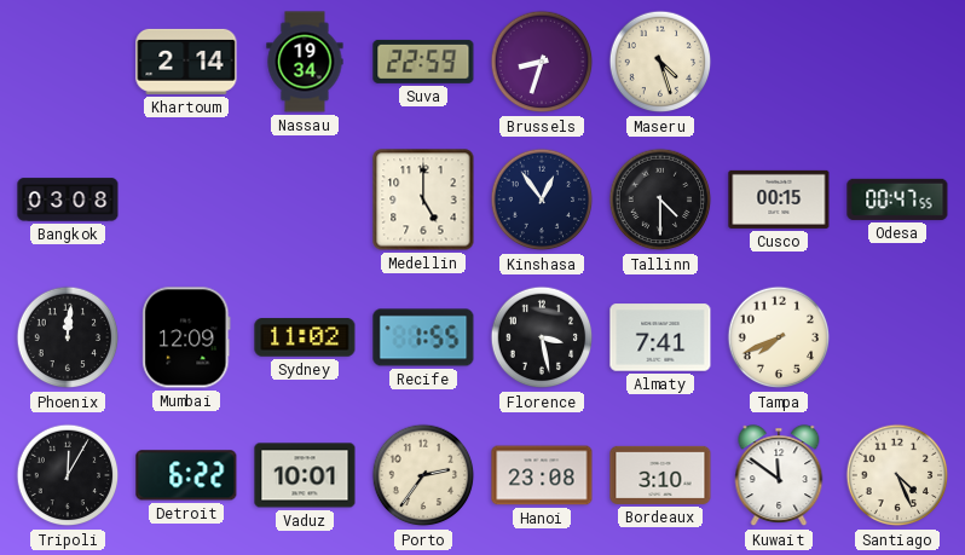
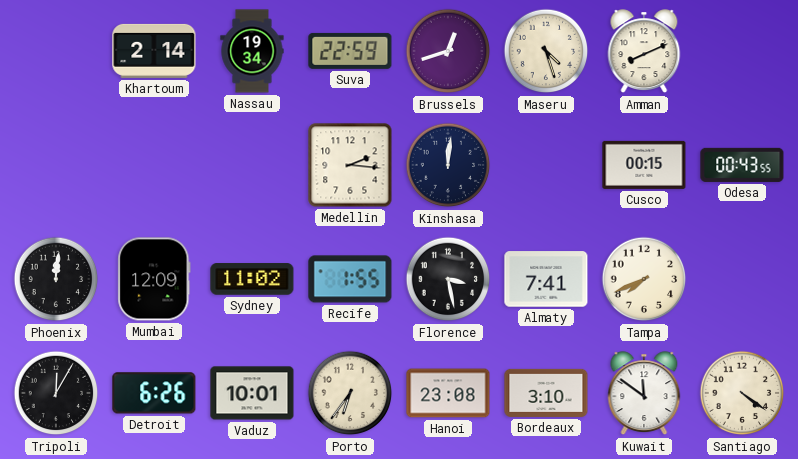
Brussels: 8:33 -> 12:42
Amman: none -> 8:11
Bangkok: 03:08 -> none
Medellin: 5:00 -> 2:16
Kinshasa: 12:54 -> 12:01
Tallinn: 4:30 -> none
Odesa: 00:47 -> 00:43
Detroit: 6:22 -> 6:26
Porto: 2:36 -> 6:36
Santiago: 4:26 -> 4:21
